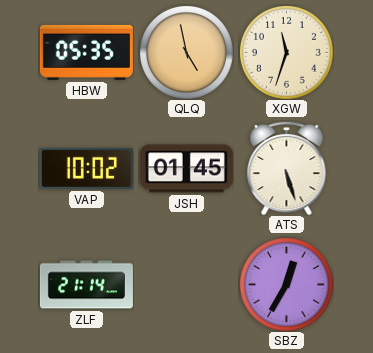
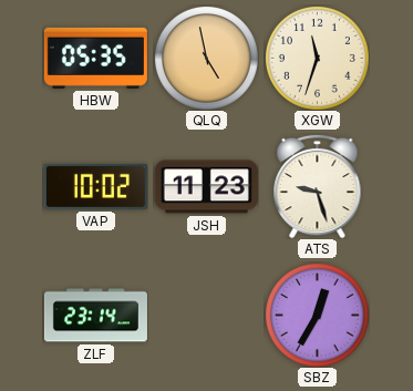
JSH: 01:45 -> 11:23
ATS: 5:27 -> 9:27
ZLF: 21:14 -> 23:14
